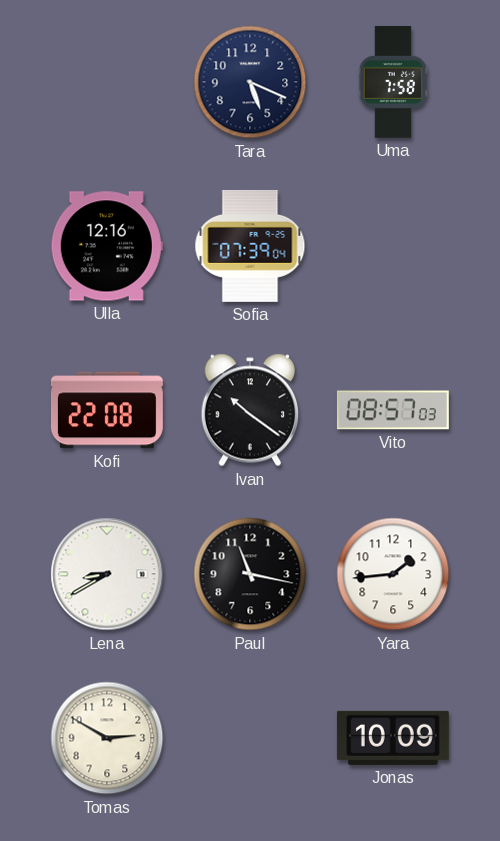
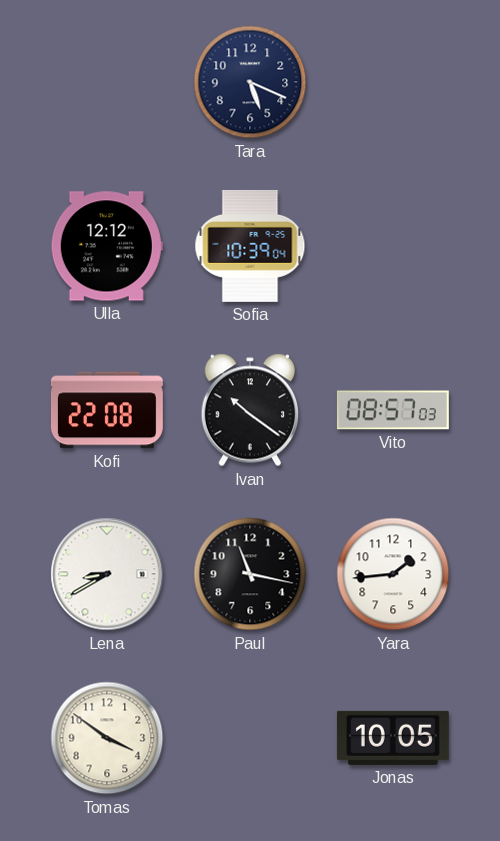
Uma: 7:58 -> none
Ulla: 12:16 -> 12:12
Sofia: 07:39 -> 10:39
Tomas: 2:50 -> 3:51
Jonas: 10:09 -> 10:05
